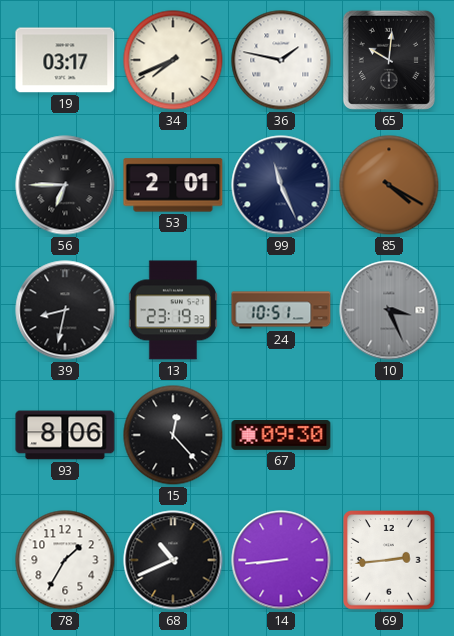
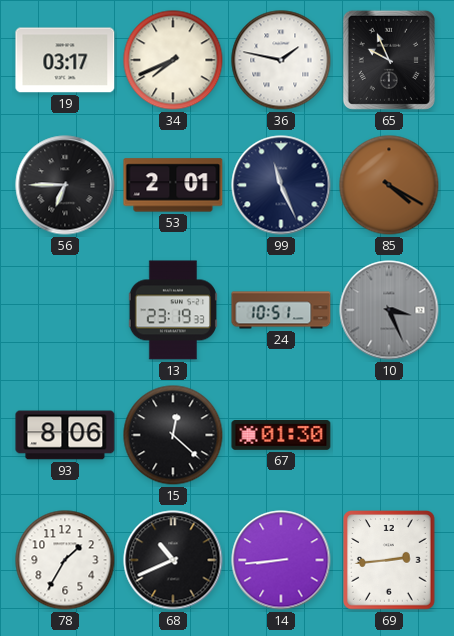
65: 10:01 -> 9:56
39: 8:32 -> none
15: 12:23 -> 12:22
67: 09:30 -> 01:30
